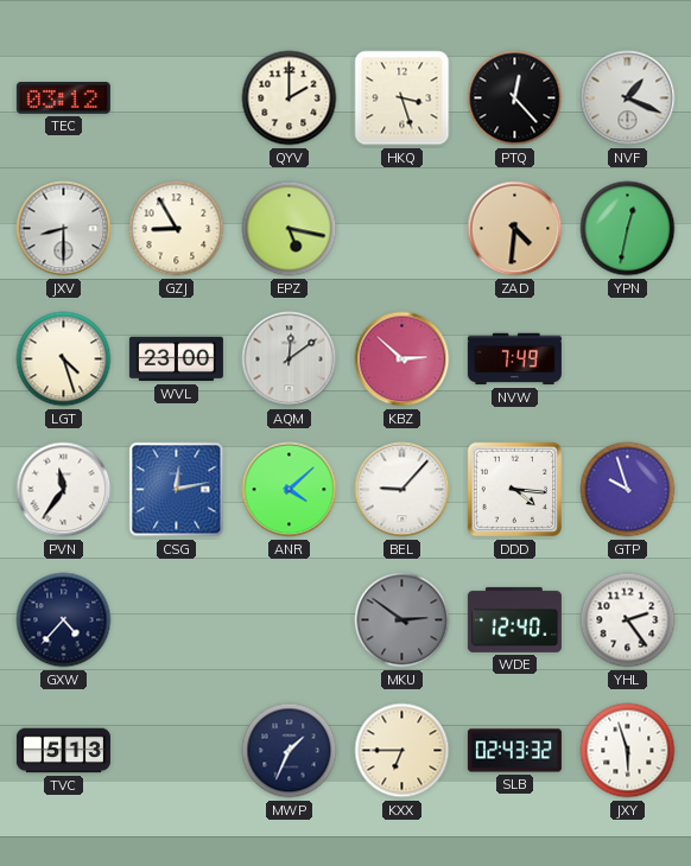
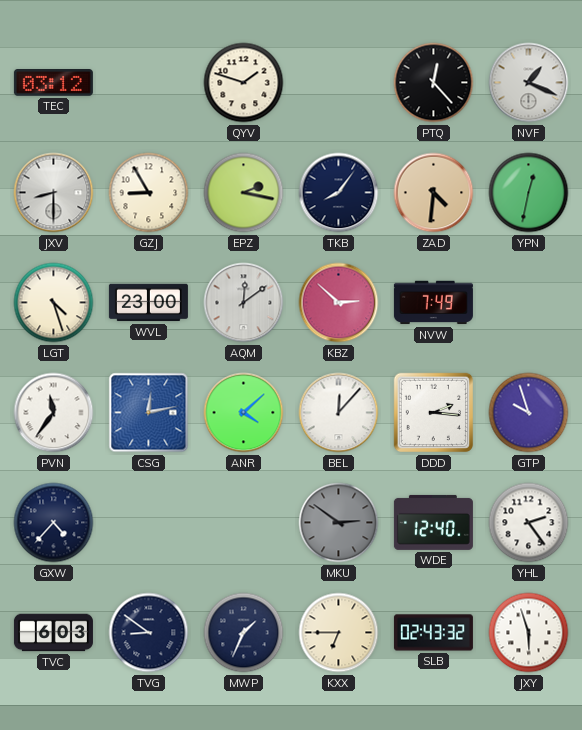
QYV: 2:00 -> 1:48
HKQ: 3:27 -> none
EPZ: 5:17 -> 2:17
TKB: none -> 8:06
BEL: 9:07 -> 12:07
DDD: 4:16 -> 2:16
TVC: 5:13 -> 6:03
TVG: none -> 8:51
